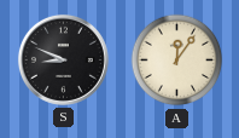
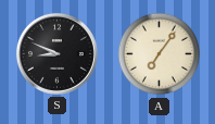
A: 12:06 -> 7:06
